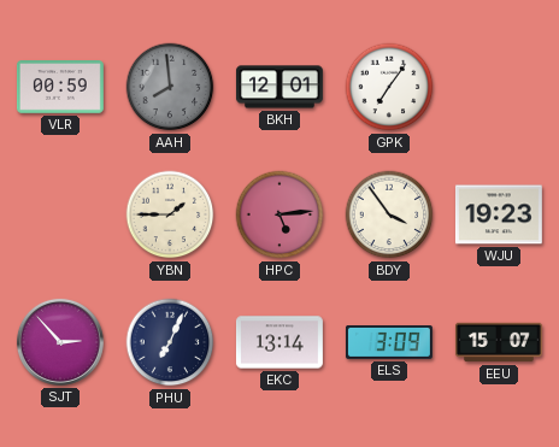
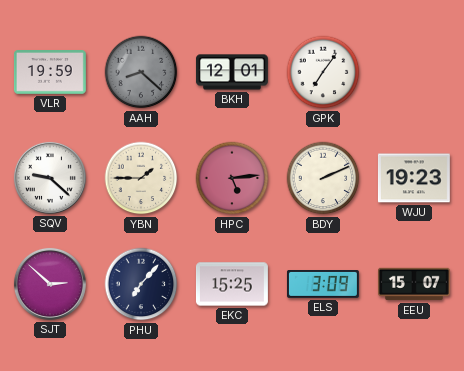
VLR: 00:59 -> 19:59
AAH: 7:59 -> 8:22
SQV: none -> 9:22
BDY: 3:54 -> 2:11
SJT: 2:53 -> 2:52
PHU: 7:04 -> 7:07
EKC: 13:14 -> 15:25
